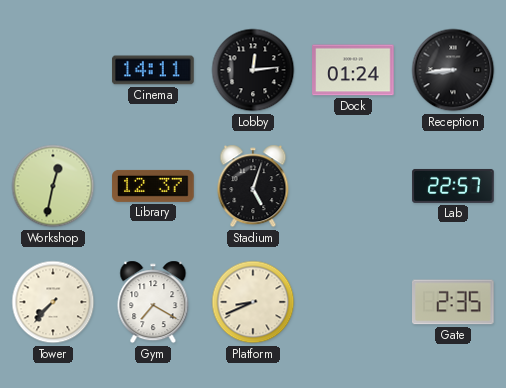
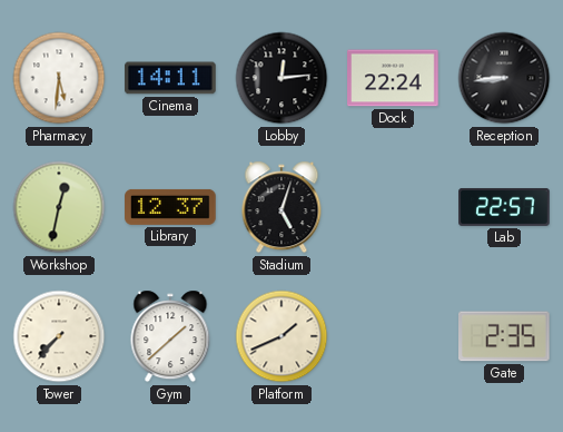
Pharmacy: none -> 5:31
Dock: 01:24 -> 22:24
Gym: 7:20 -> 1:38
Platform: 8:41 -> 1:41
